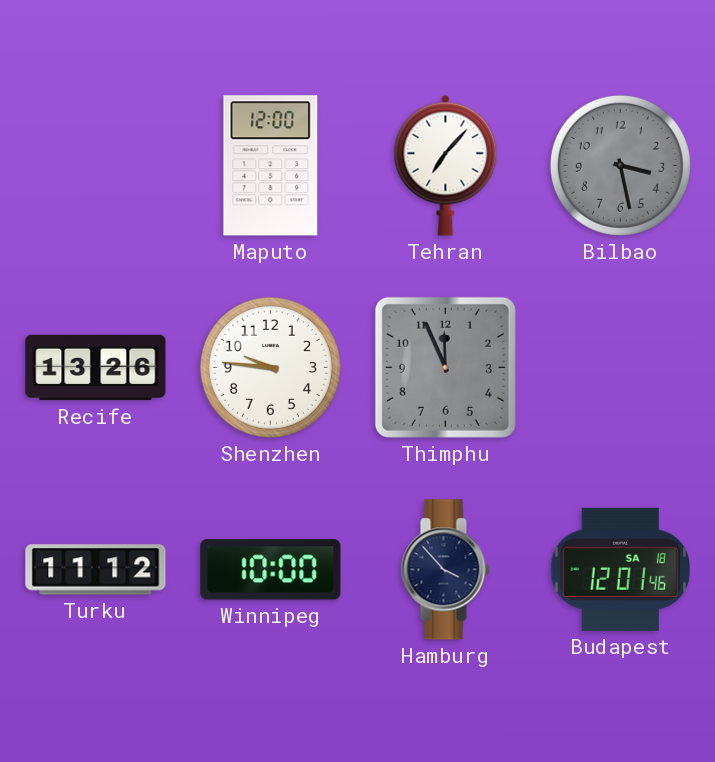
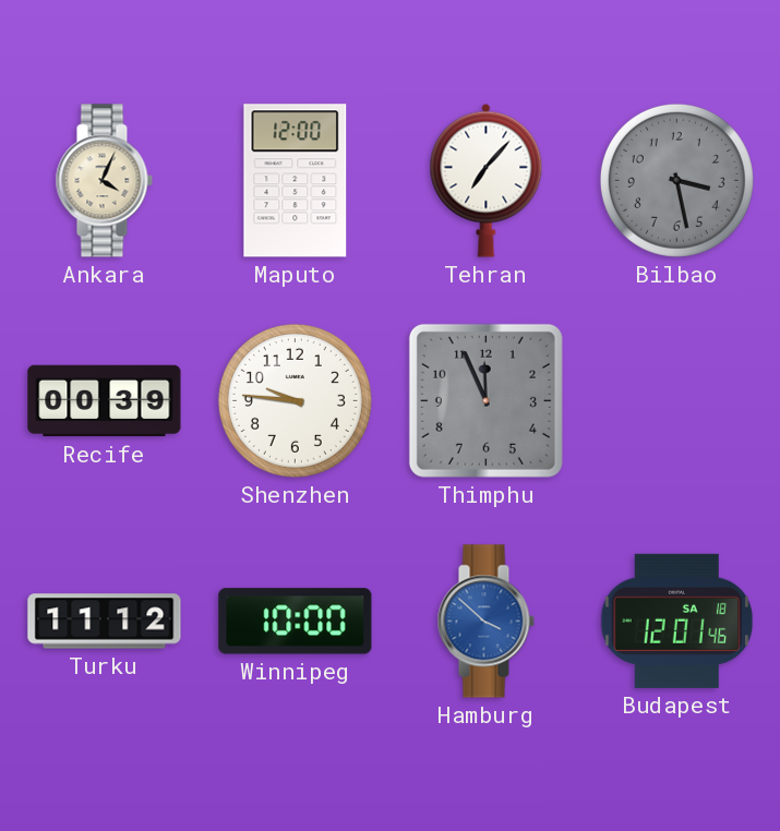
Ankara: none -> 4:04
Recife: 13:26 -> 00:39
Hamburg: 3:53 -> 3:52
Hamburg dial: navy -> blue
